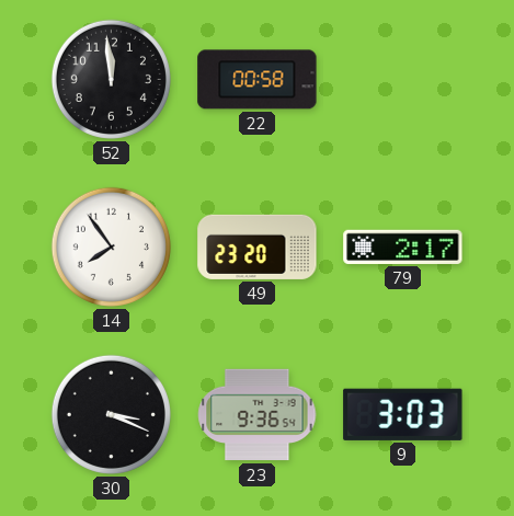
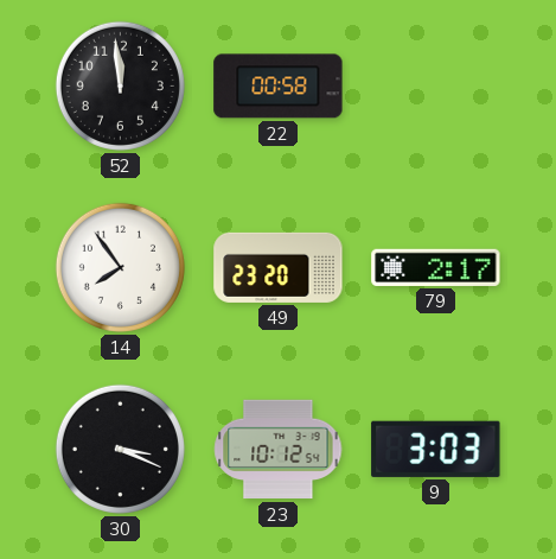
23: 9:36 -> 10:12
